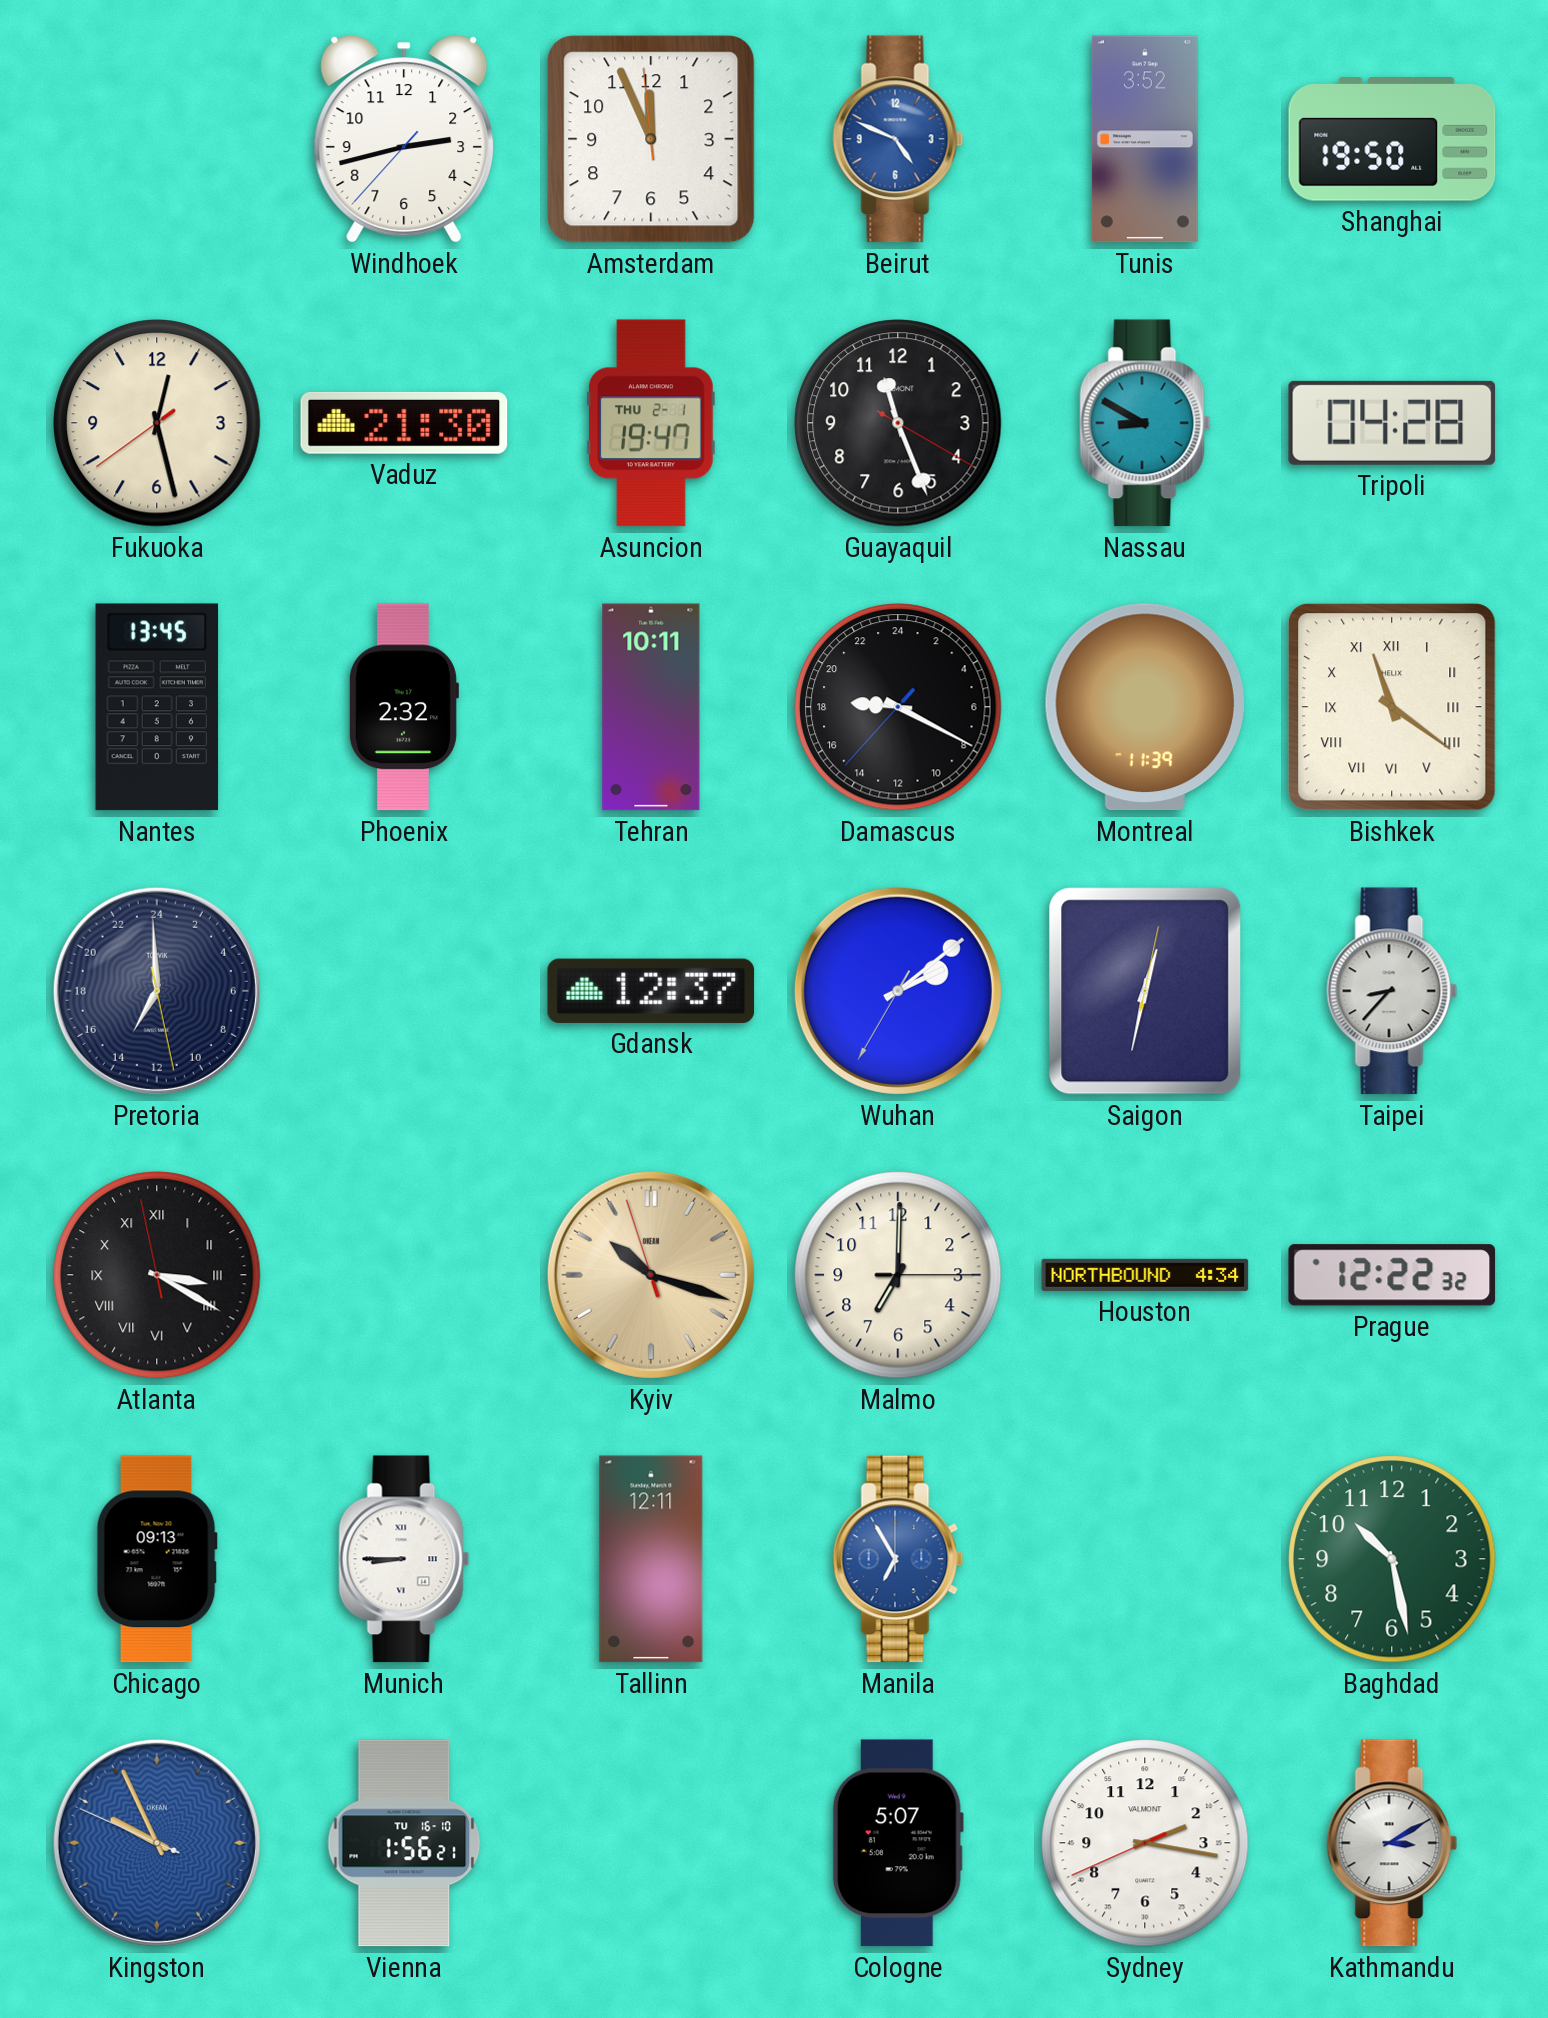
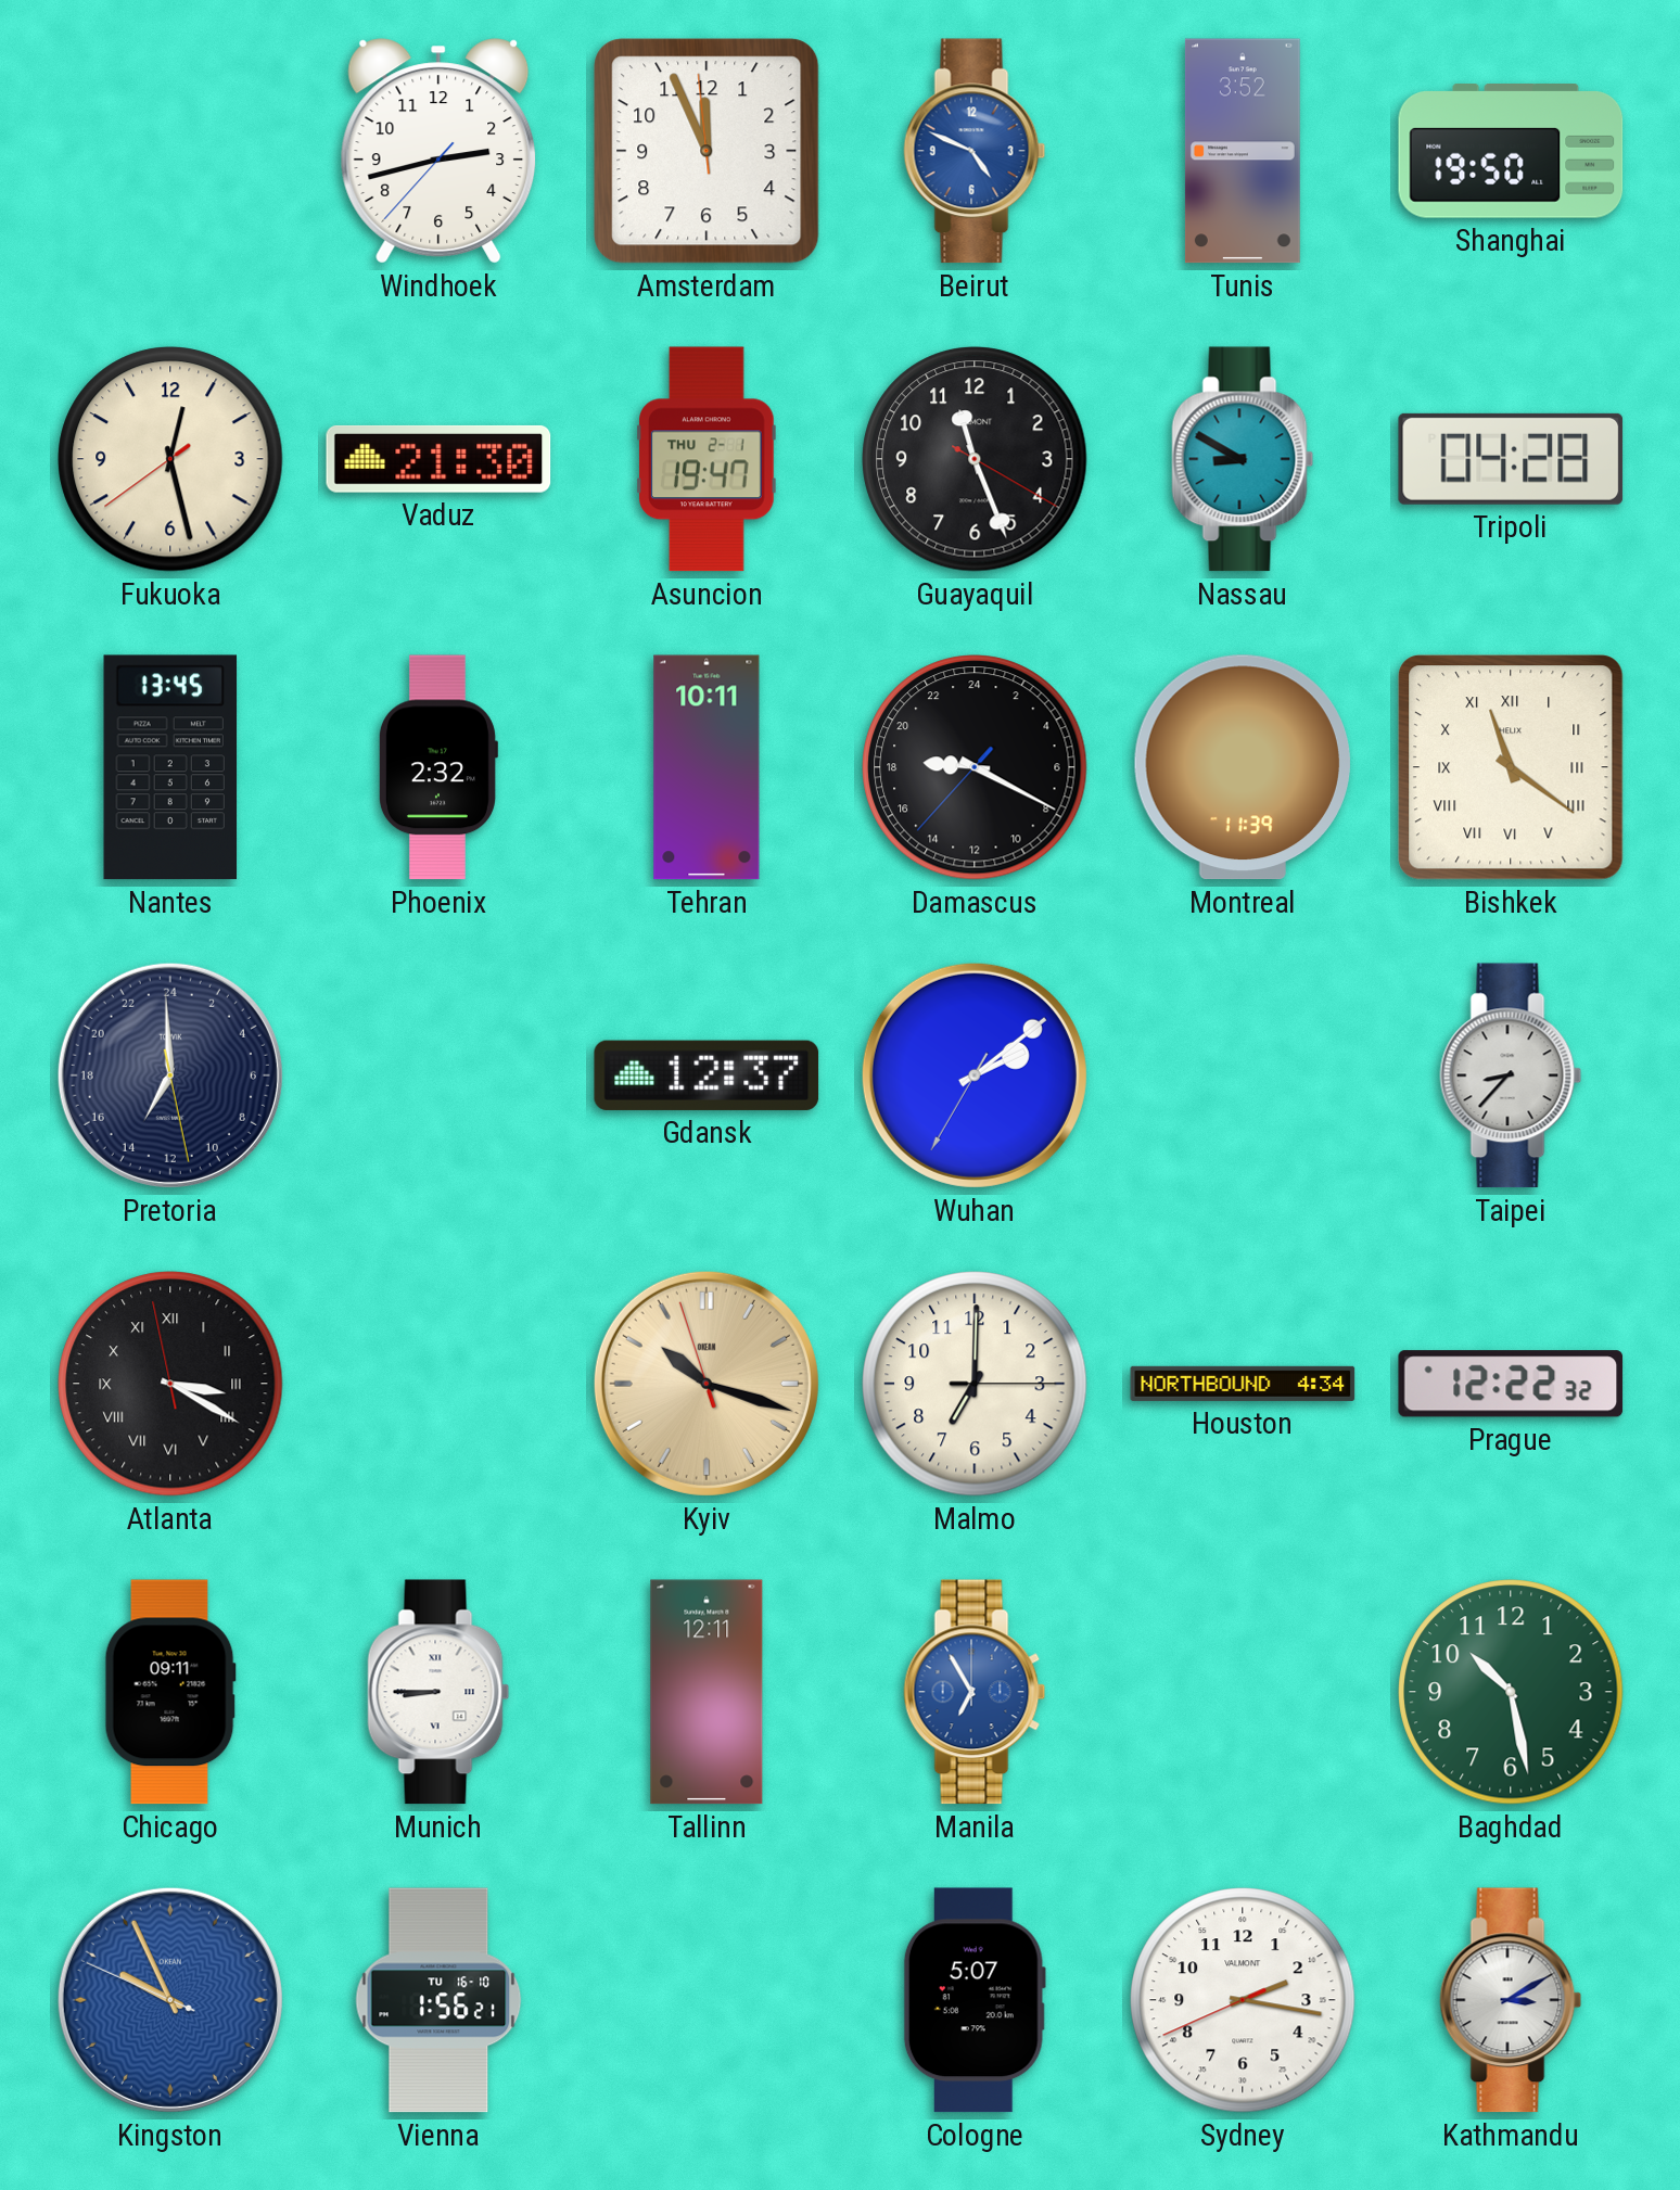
Saigon: 12:32 -> none
Chicago: 09:13 -> 09:11
